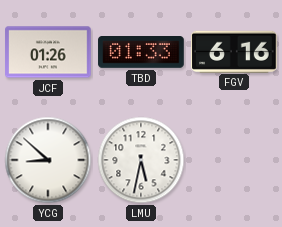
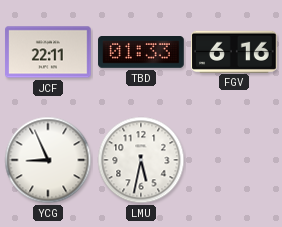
JCF: 01:26 -> 22:11
YCG: 8:52 -> 8:56
